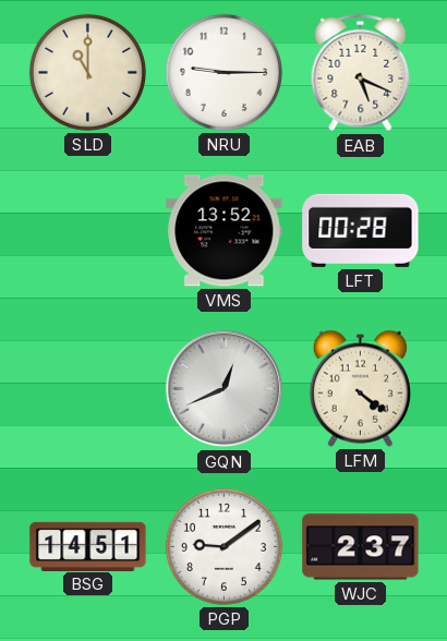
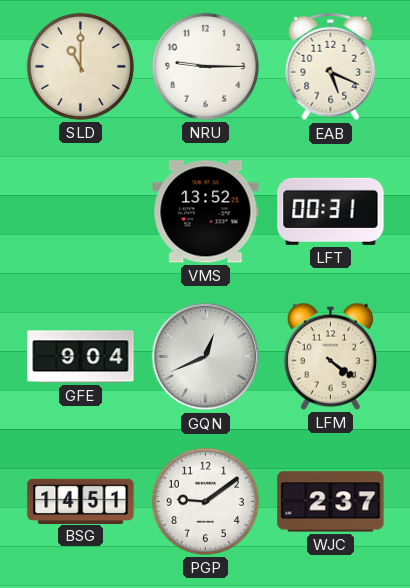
LFT: 00:28 -> 00:31
GFE: none -> 9:04
